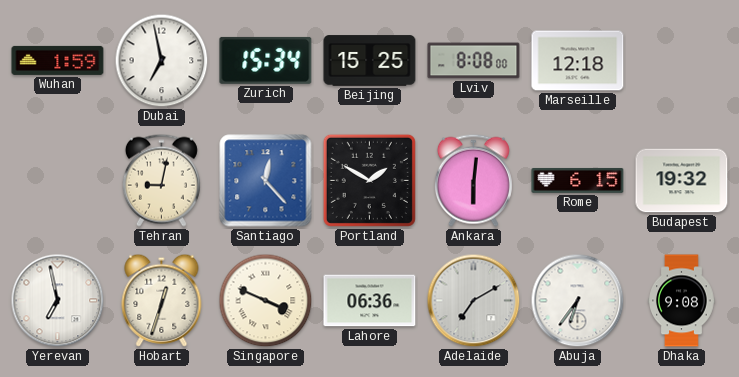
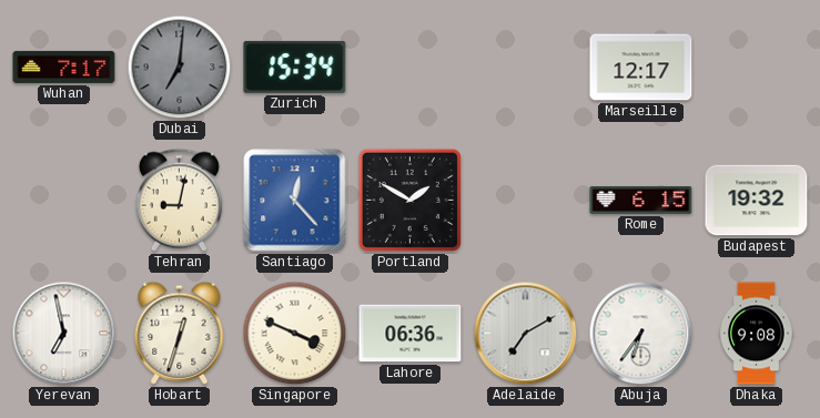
Wuhan: 1:59 -> 7:17
Dubai: 6:58 -> 7:01
Dubai dial: white -> grey
Beijing: 15:25 -> none
Lviv: 8:08 -> none
Marseille: 12:18 -> 12:17
Ankara: 6:01 -> none
